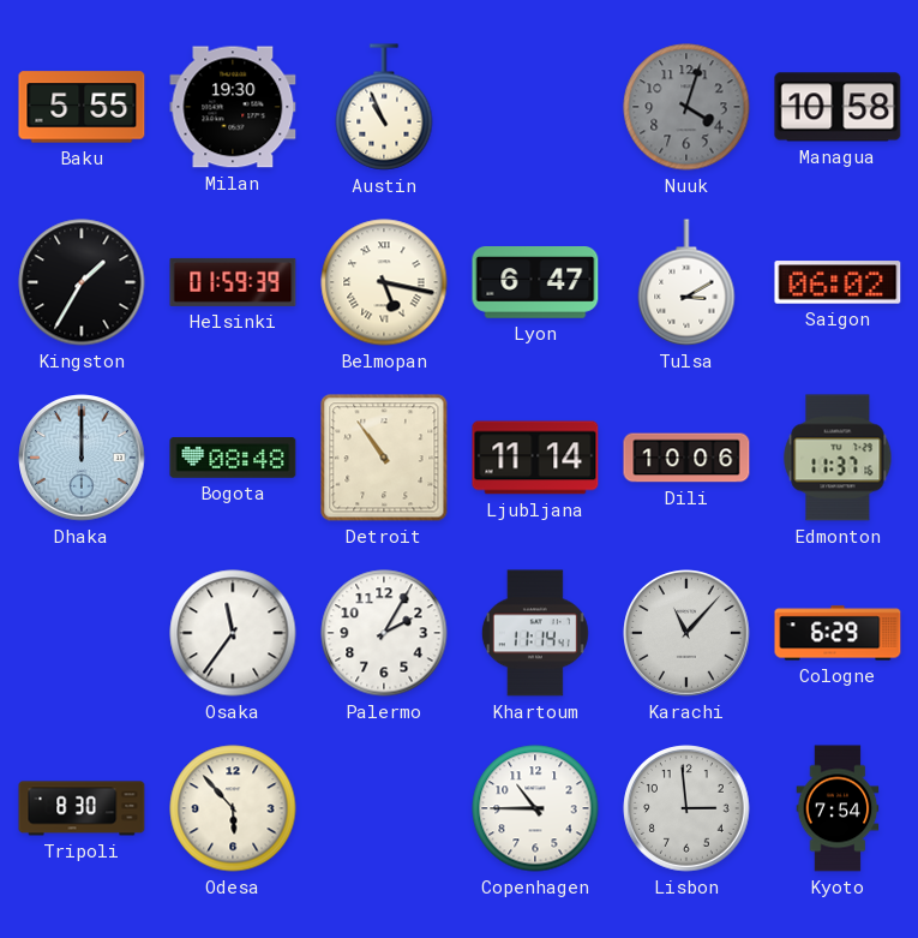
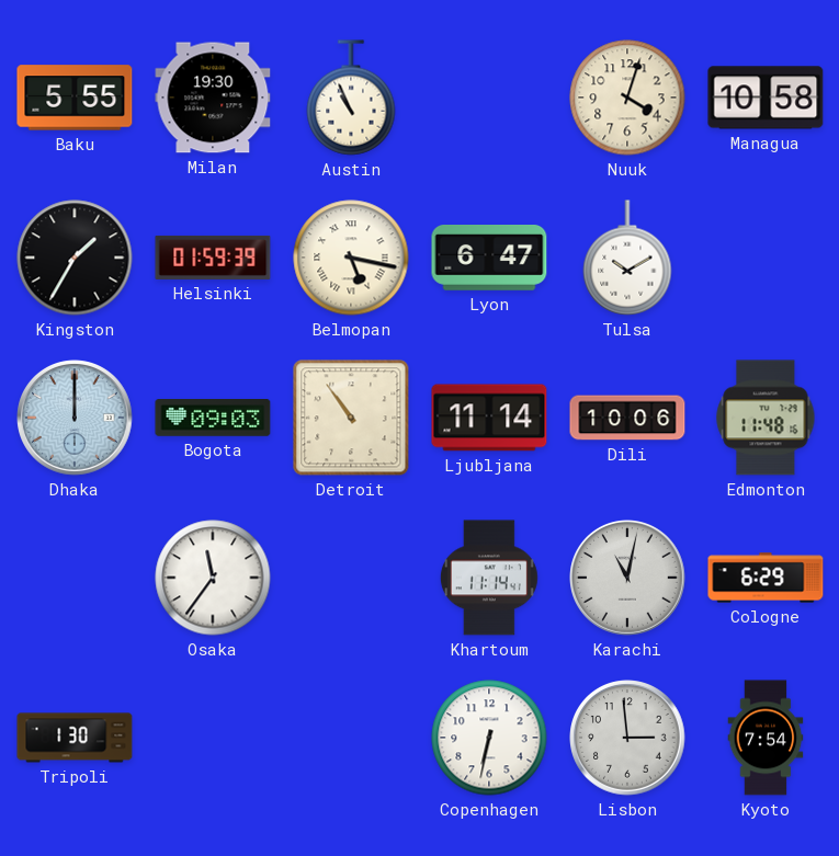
Nuuk dial: grey -> cream
Tulsa: 3:10 -> 10:10
Saigon: 06:02 -> none
Bogota: 08:48 -> 09:03
Edmonton: 11:37 -> 11:48
Palermo: 2:05 -> none
Karachi: 11:07 -> 11:02
Tripoli: 8:30 -> 1:30
Odesa: 5:53 -> none
Copenhagen: 10:45 -> 6:32
